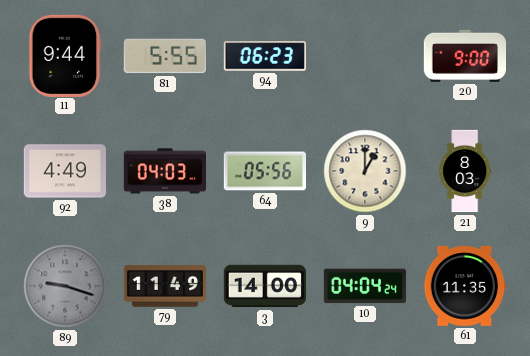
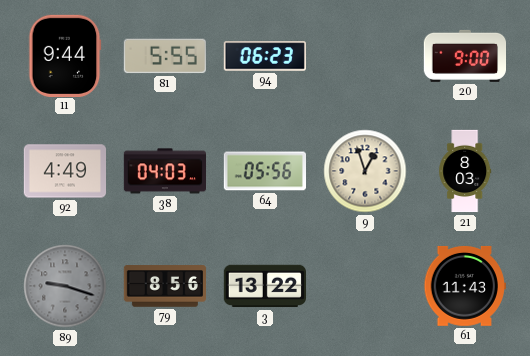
9: 1:00 -> 12:57
79: 11:49 -> 8:56
3: 14:00 -> 13:22
10: 04:04 -> none
61: 11:35 -> 11:43
